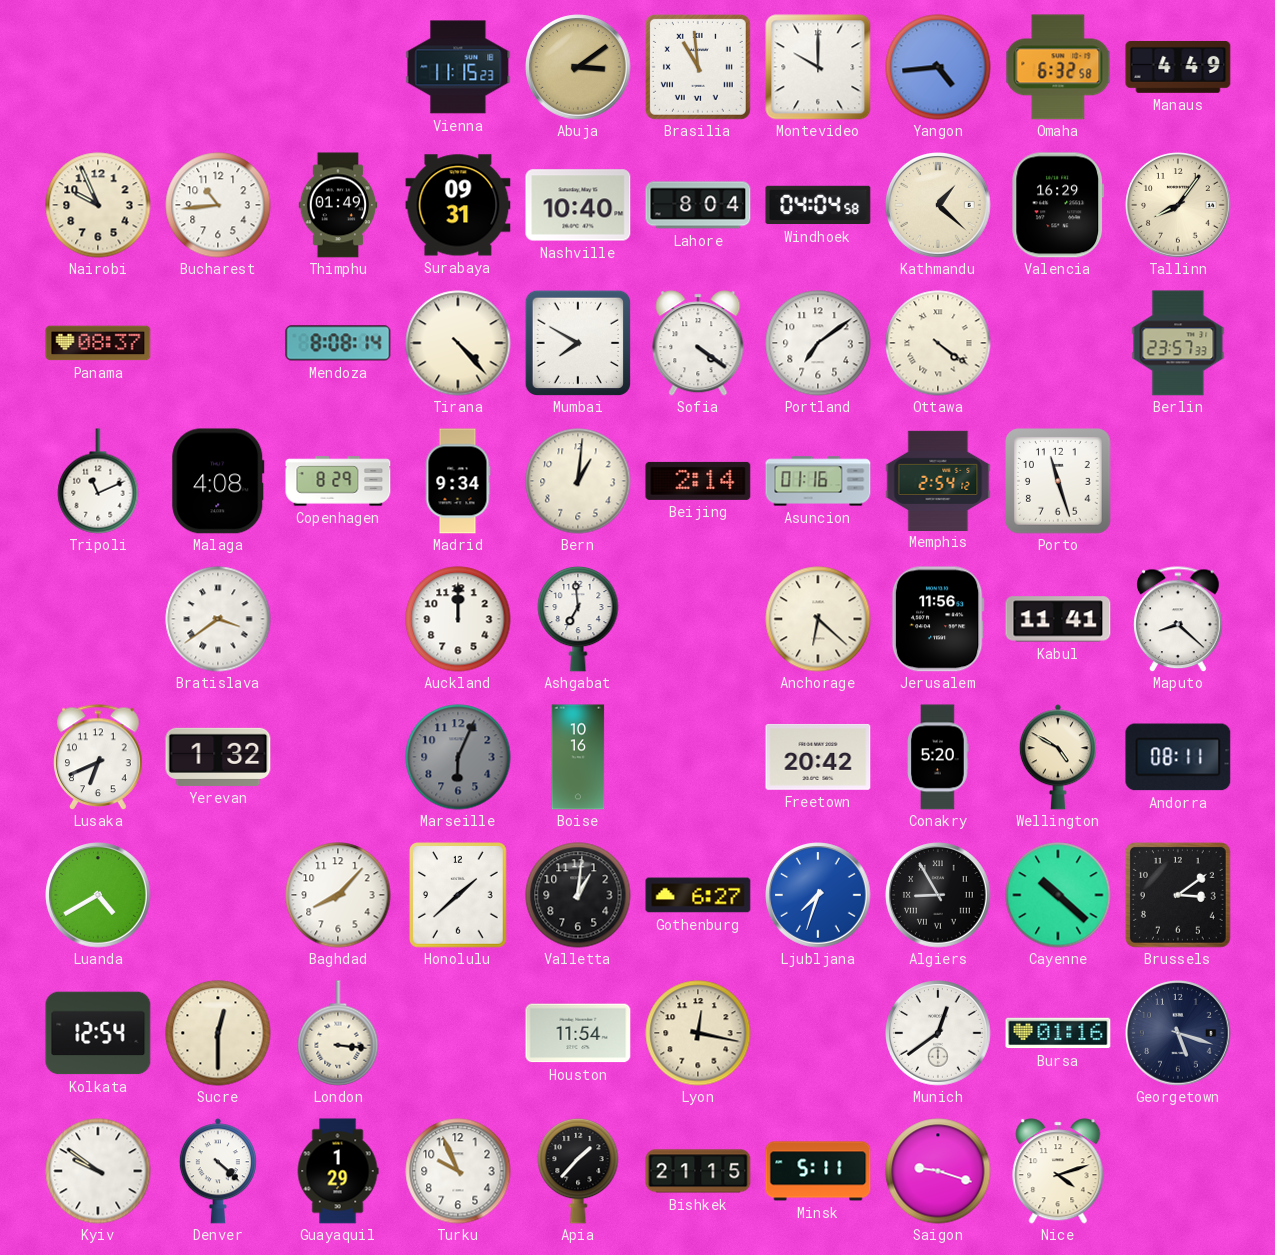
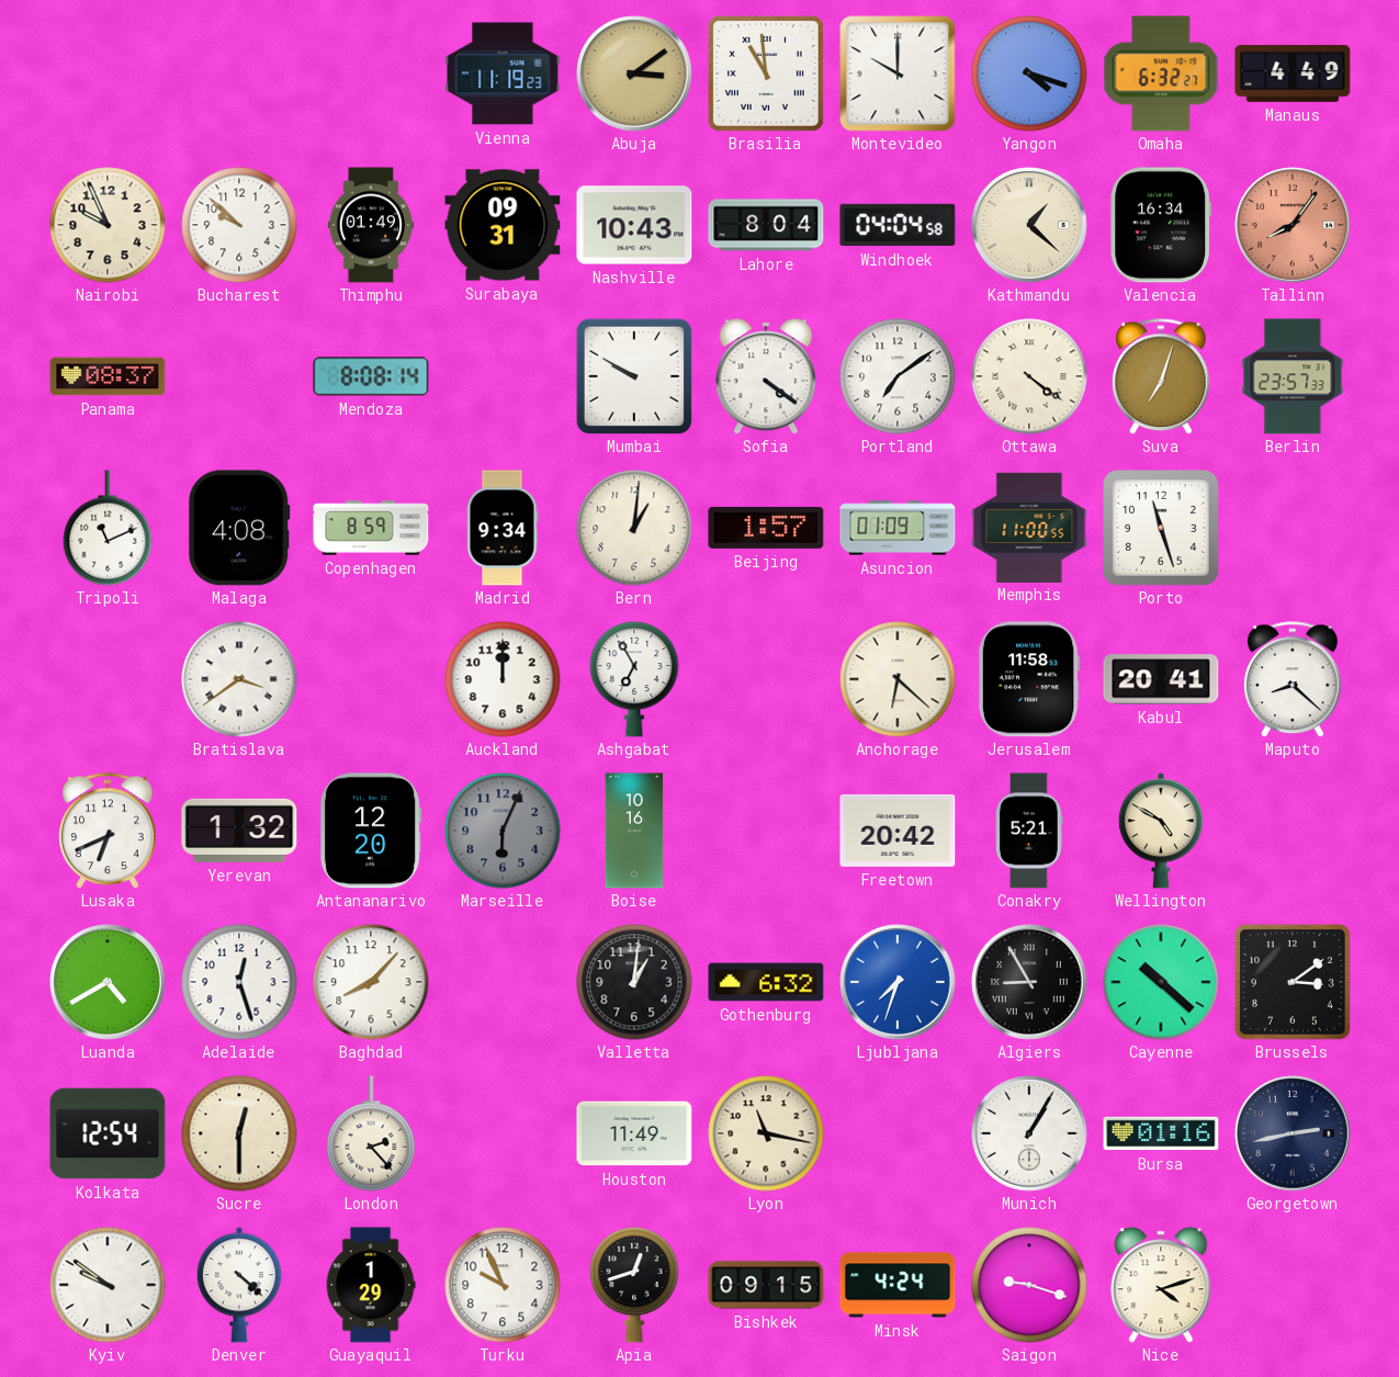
Vienna: 11:15 -> 11:19
Yangon: 4:44 -> 4:18
Omaha: 6:32:58 -> 6:32:27
Bucharest: 10:44 -> 9:52
Nashville: 10:40 -> 10:43
Valencia: 16:29 -> 16:34
Tallinn dial: cream -> salmon
Tirana: 4:23 -> none
Mumbai: 7:50 -> 9:50
Suva: none -> 7:03
Copenhagen: 8:29 -> 8:59
Beijing: 2:14 -> 1:57
Asuncion: 01:16 -> 01:09
Memphis: 2:54 -> 11:00
Ashgabat: 6:59 -> 6:55
Jerusalem: 11:56 -> 11:58
Kabul: 11:41 -> 20:41
Antananarivo: none -> 12:20
Conakry: 5:20 -> 5:21
Andorra: 08:11 -> none
Adelaide: none -> 12:27
Honolulu: 1:38 -> none
Gothenburg: 6:27 -> 6:32
London: 3:16 -> 2:23
Houston: 11:54 -> 11:49
Lyon: 12:17 -> 11:17
Munich: 12:39 -> 1:05
Georgetown: 5:18 -> 2:43
Apia: 1:37 -> 12:42
Bishkek: 21:15 -> 09:15
Minsk: 5:11 -> 4:24
